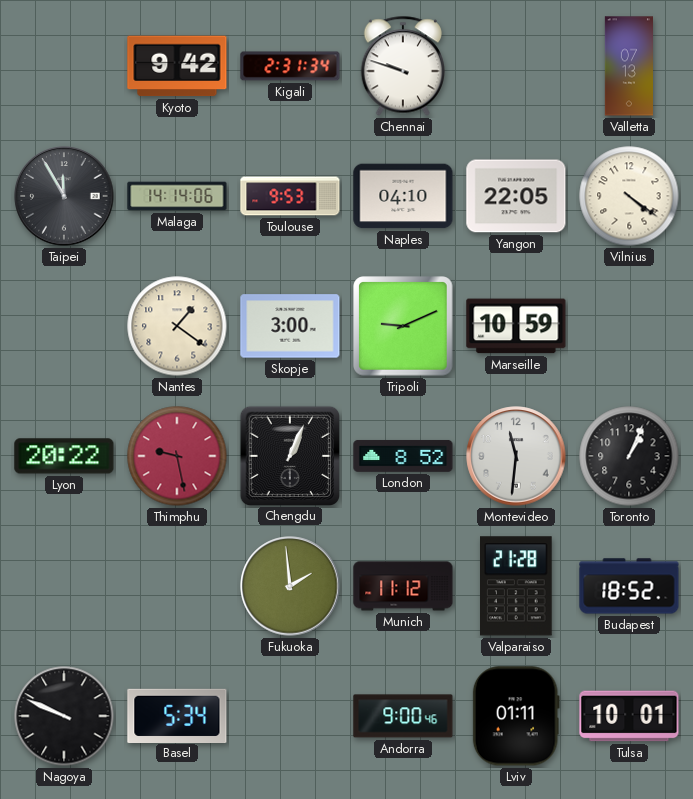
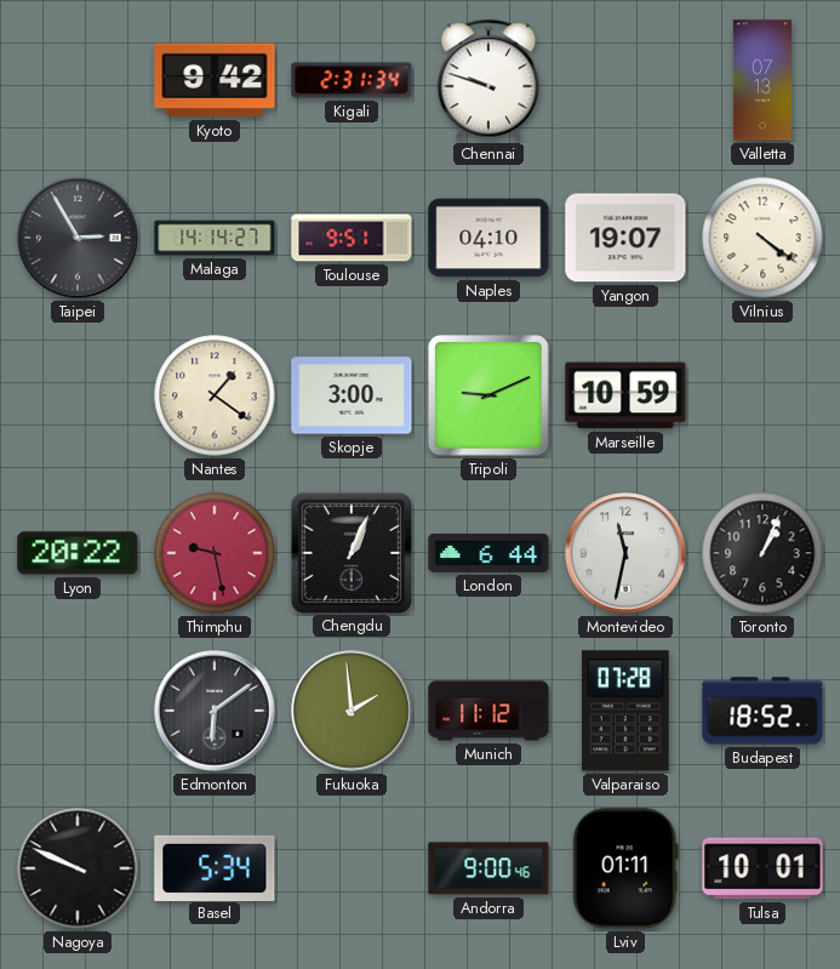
Taipei: 11:55 -> 2:55
Malaga: 14:14:06 -> 14:14:27
Toulouse: 9:53 -> 9:51
Yangon: 22:05 -> 19:07
London: 8:52 -> 6:44
Montevideo: 11:31 -> 11:32
Edmonton: none -> 6:09
Valparaiso: 21:28 -> 07:28
